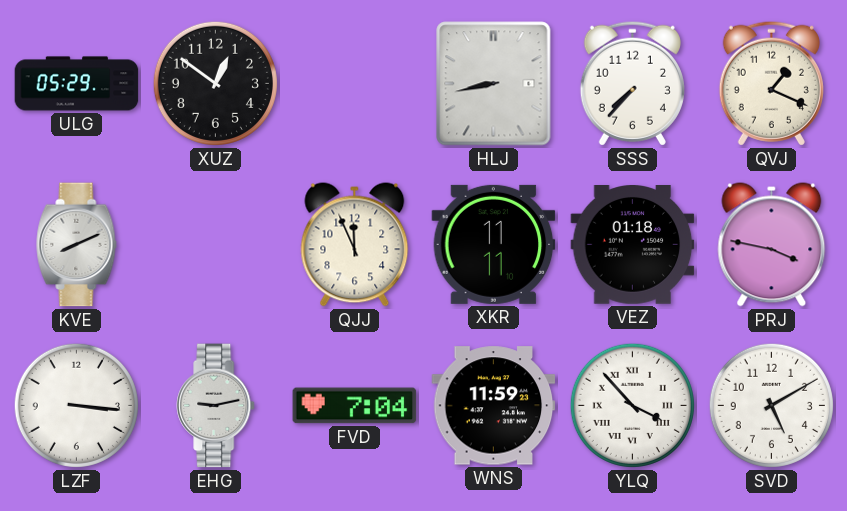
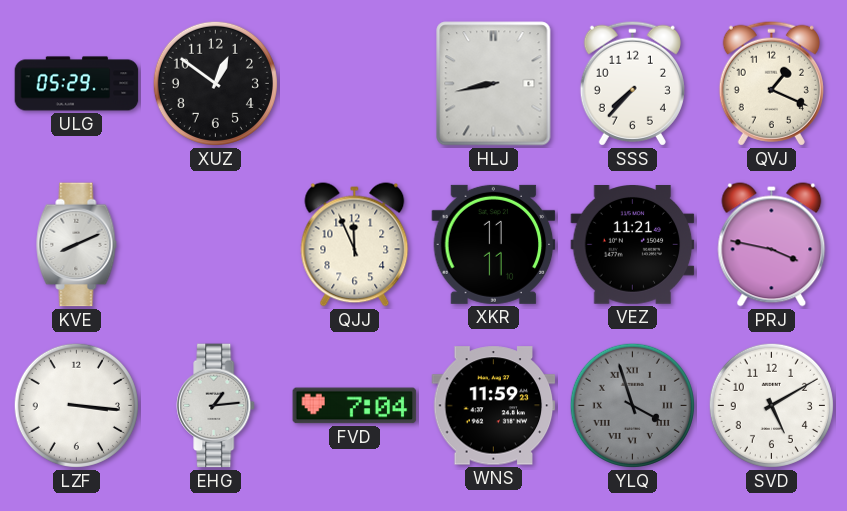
VEZ: 01:18 -> 11:21
EHG: 9:13 -> 1:14
YLQ: 3:53 -> 3:57
YLQ dial: white -> grey
